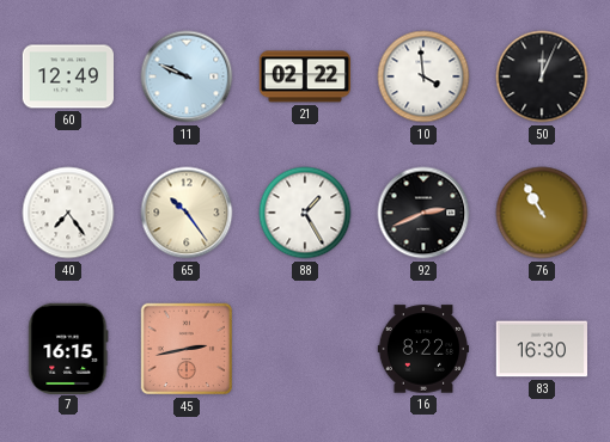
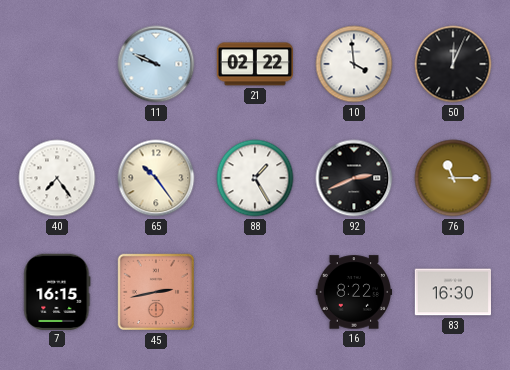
60: 12:49 -> none
76: 10:55 -> 11:15
